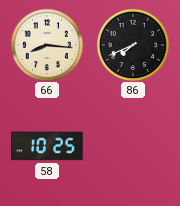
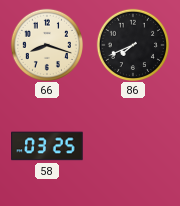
66: 8:16 -> 8:18
58: 10:25 -> 03:25
